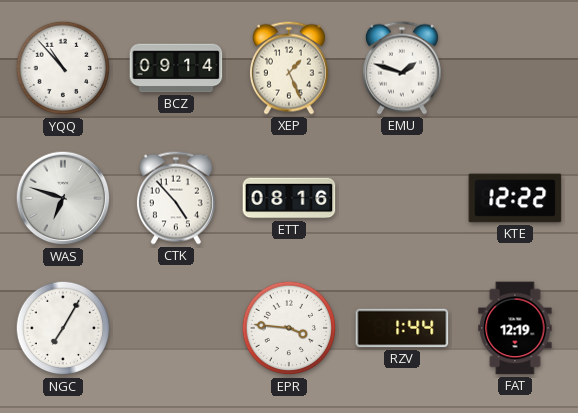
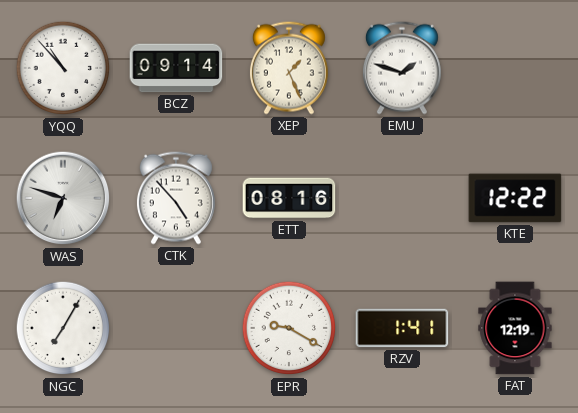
EPR: 3:46 -> 9:20
RZV: 1:44 -> 1:41
